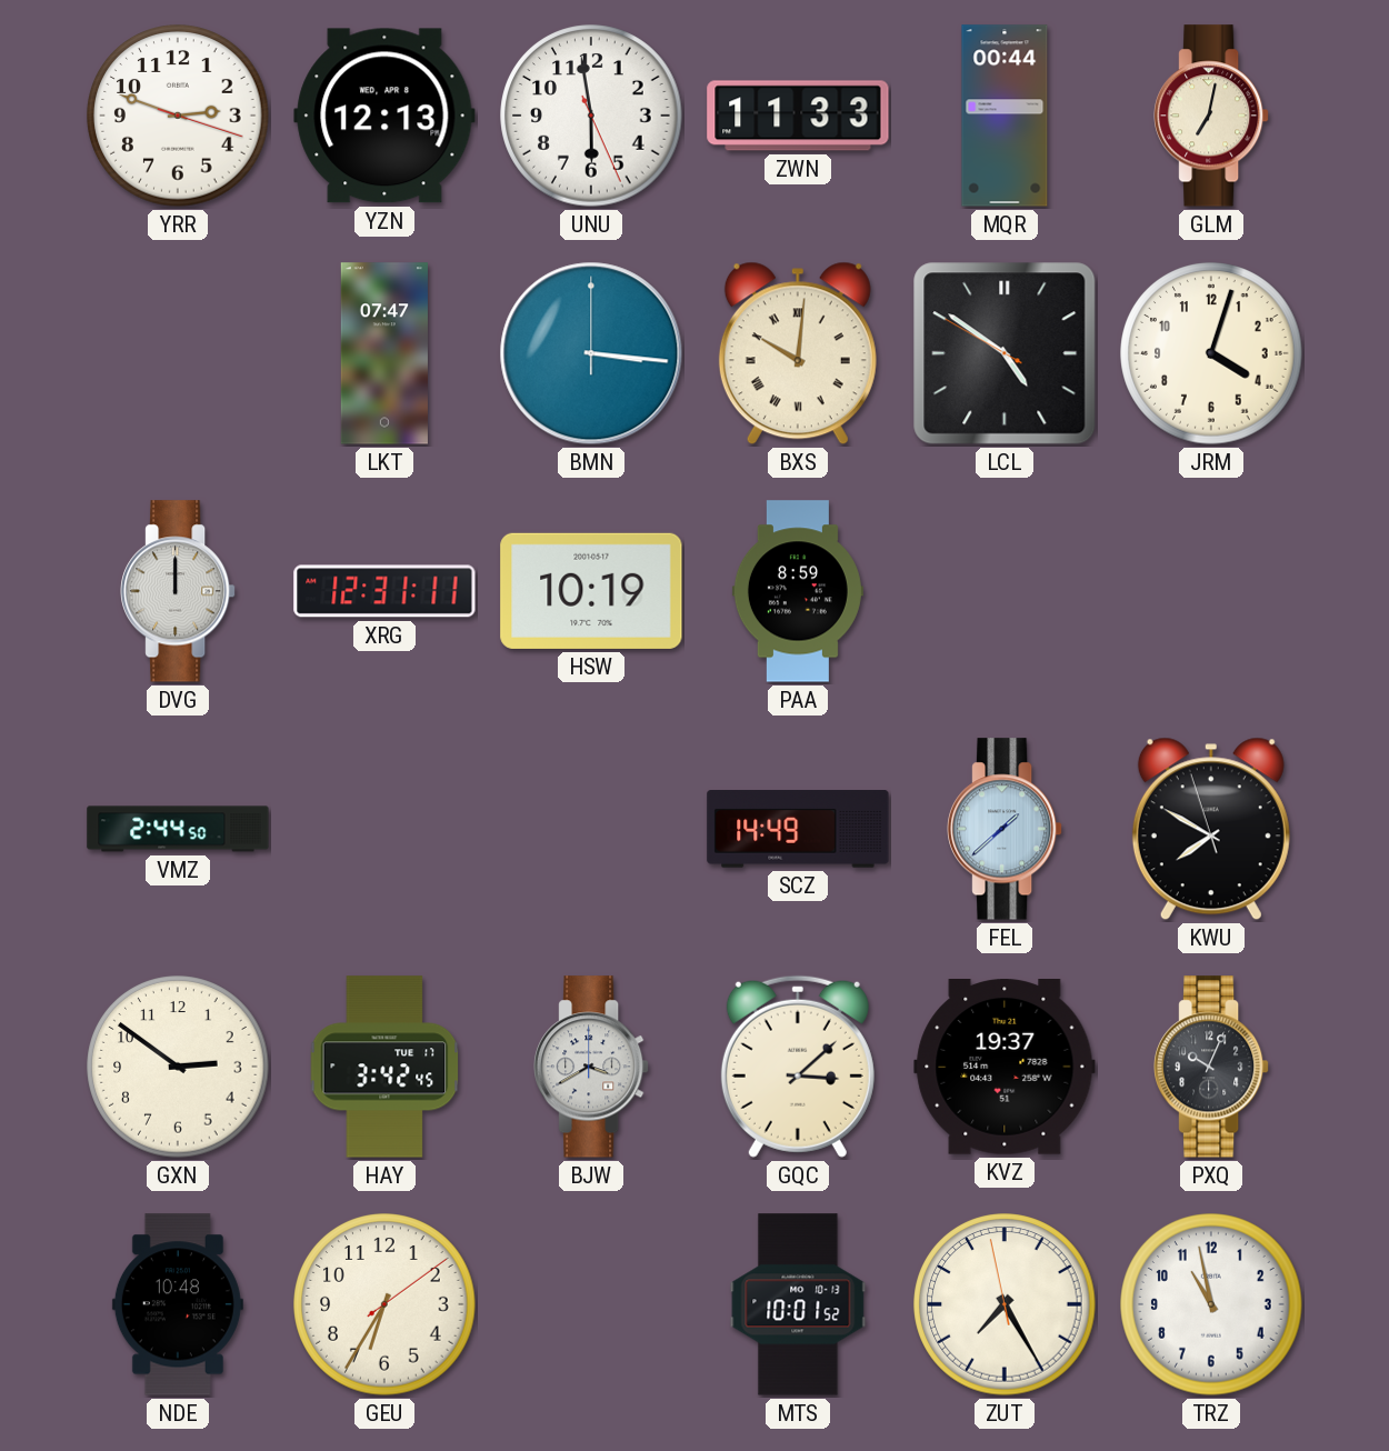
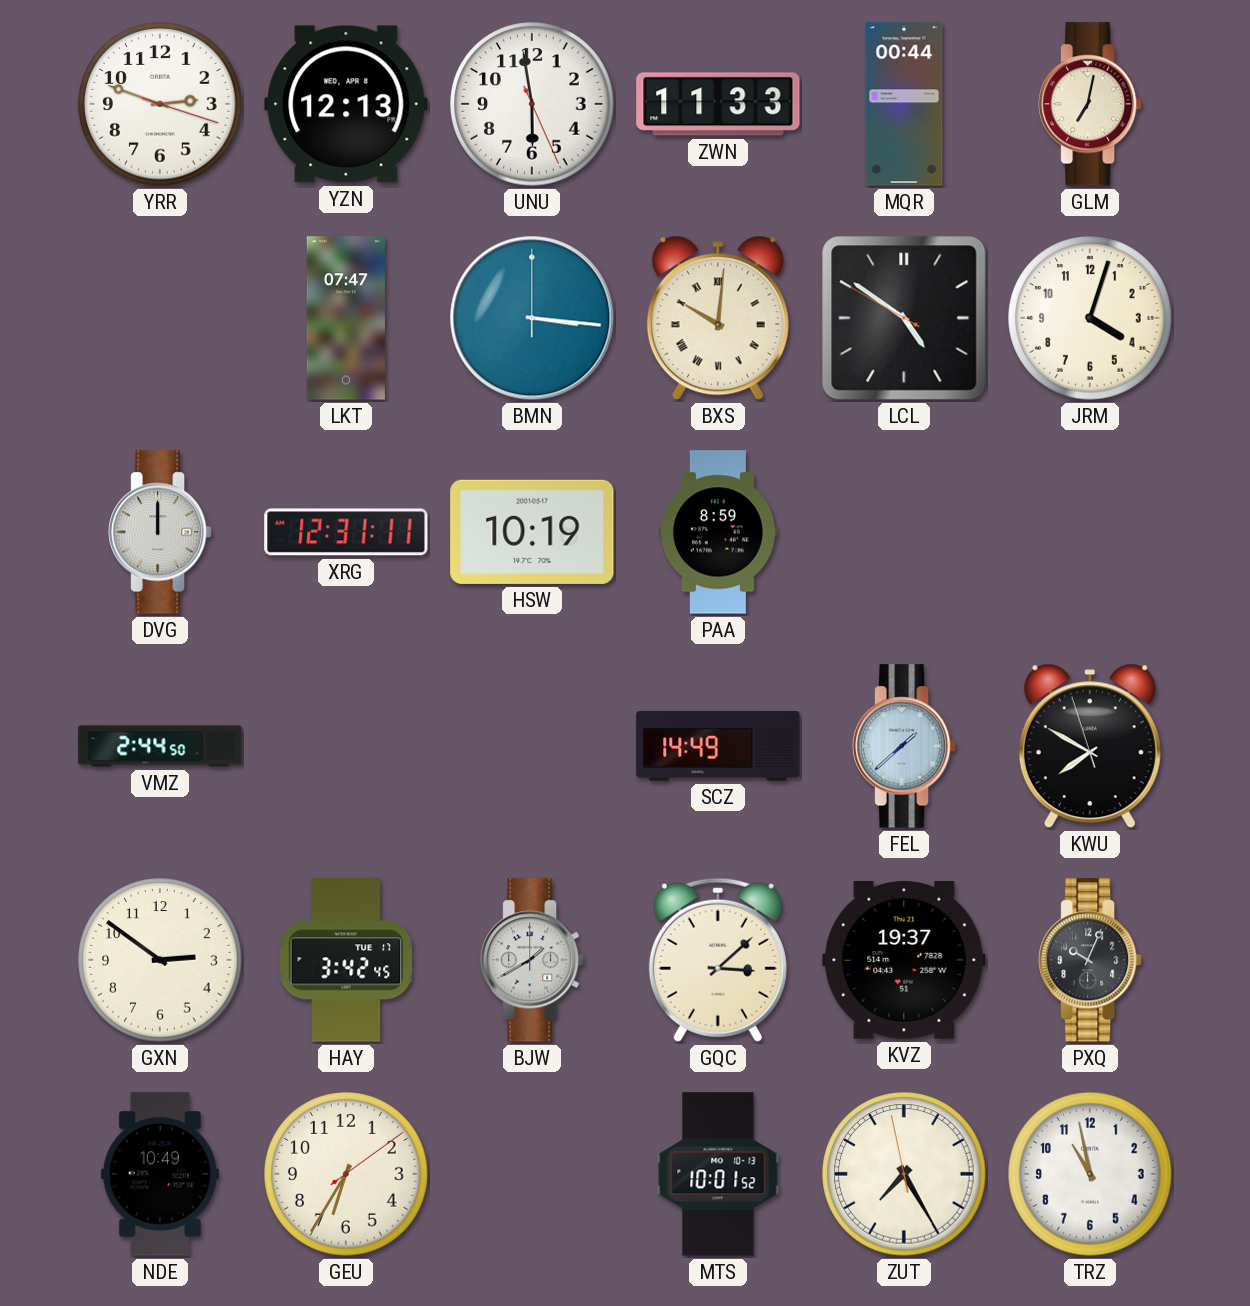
BJW: 3:40 -> 1:40
NDE: 10:48 -> 10:49
